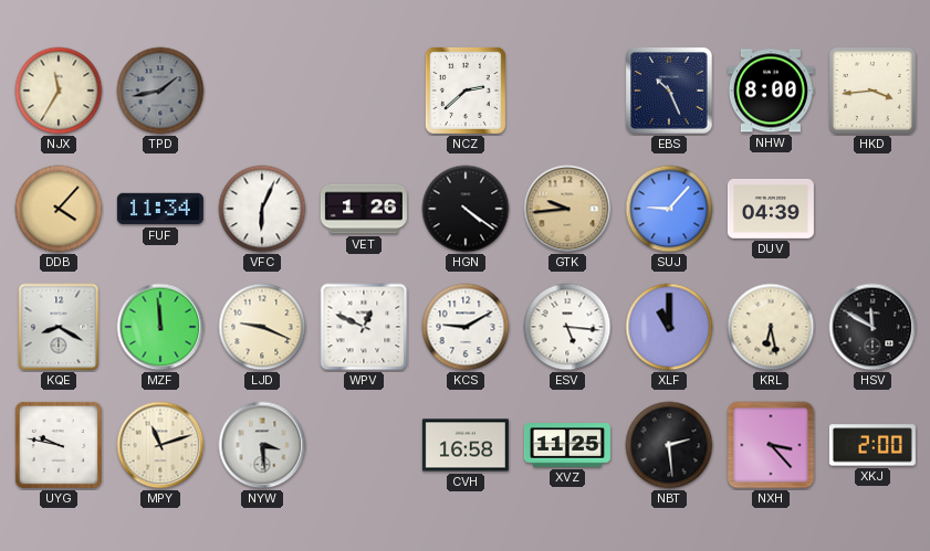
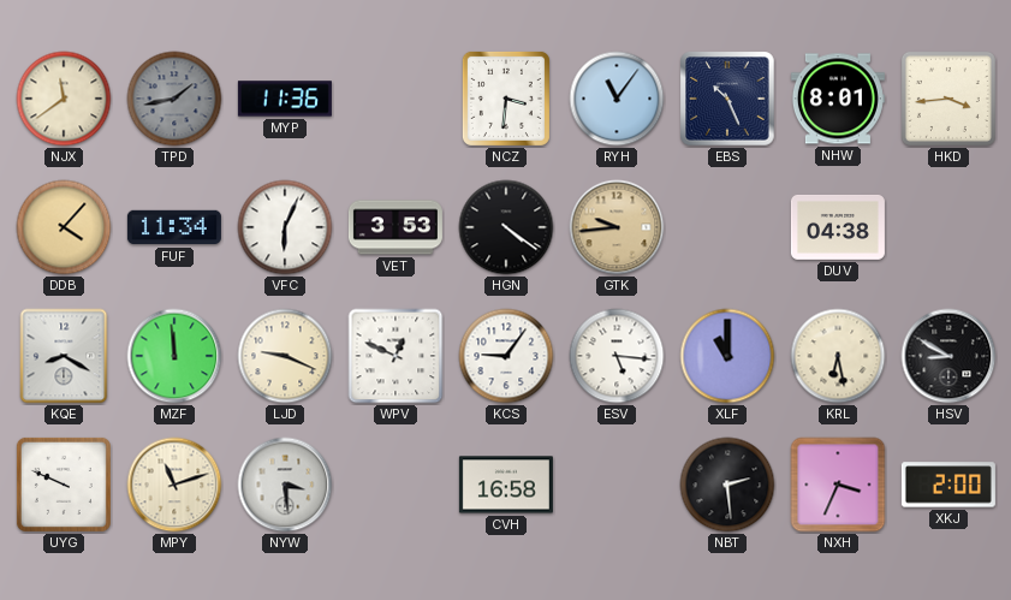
NJX: 11:35 -> 11:39
MYP: none -> 11:36
NCZ: 2:38 -> 3:31
RYH: none -> 11:06
NHW: 8:00 -> 8:01
VET: 1:26 -> 3:53
SUJ: 9:07 -> none
DUV: 04:39 -> 04:38
KCS: 9:10 -> 9:06
HSV: 11:50 -> 8:50
UYG: 9:47 -> 9:49
XVZ: 11:25 -> none
NXH: 3:23 -> 3:34
